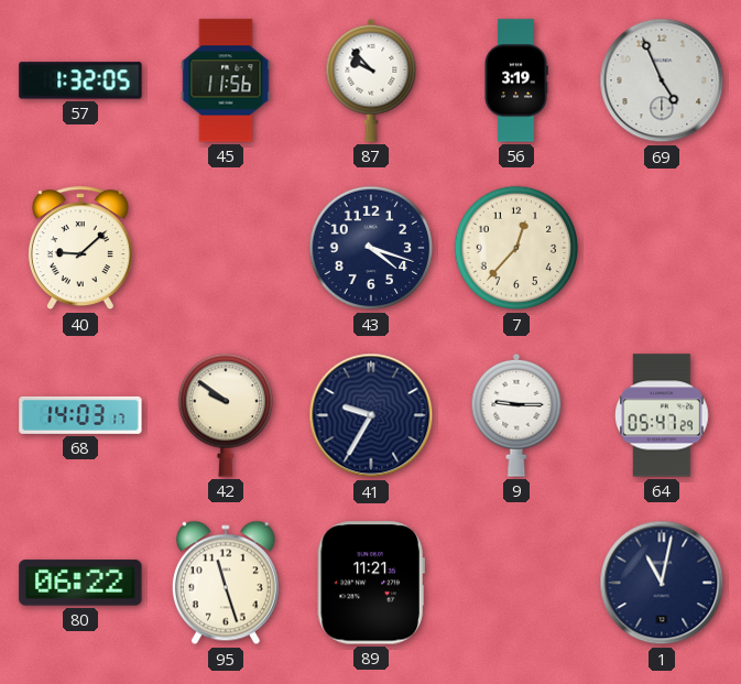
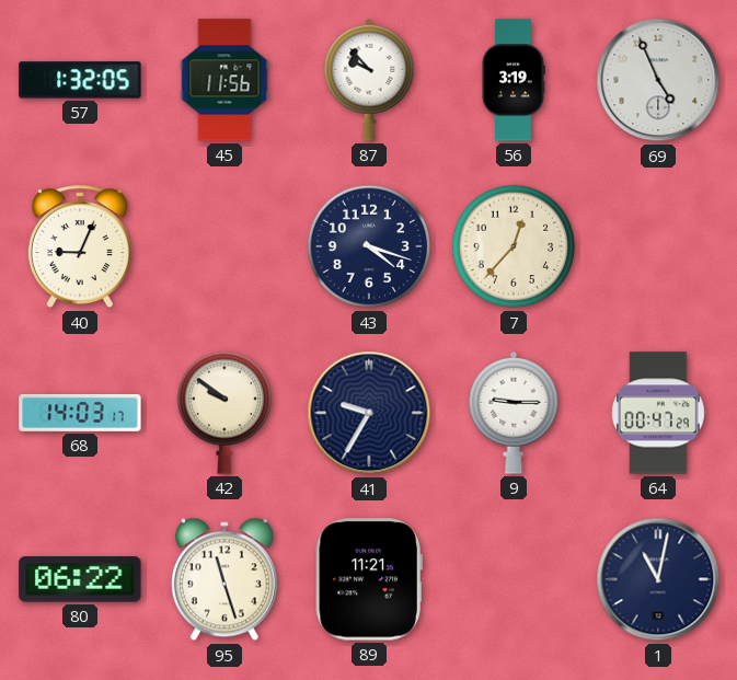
40: 9:08 -> 9:04
64: 05:47 -> 00:47
